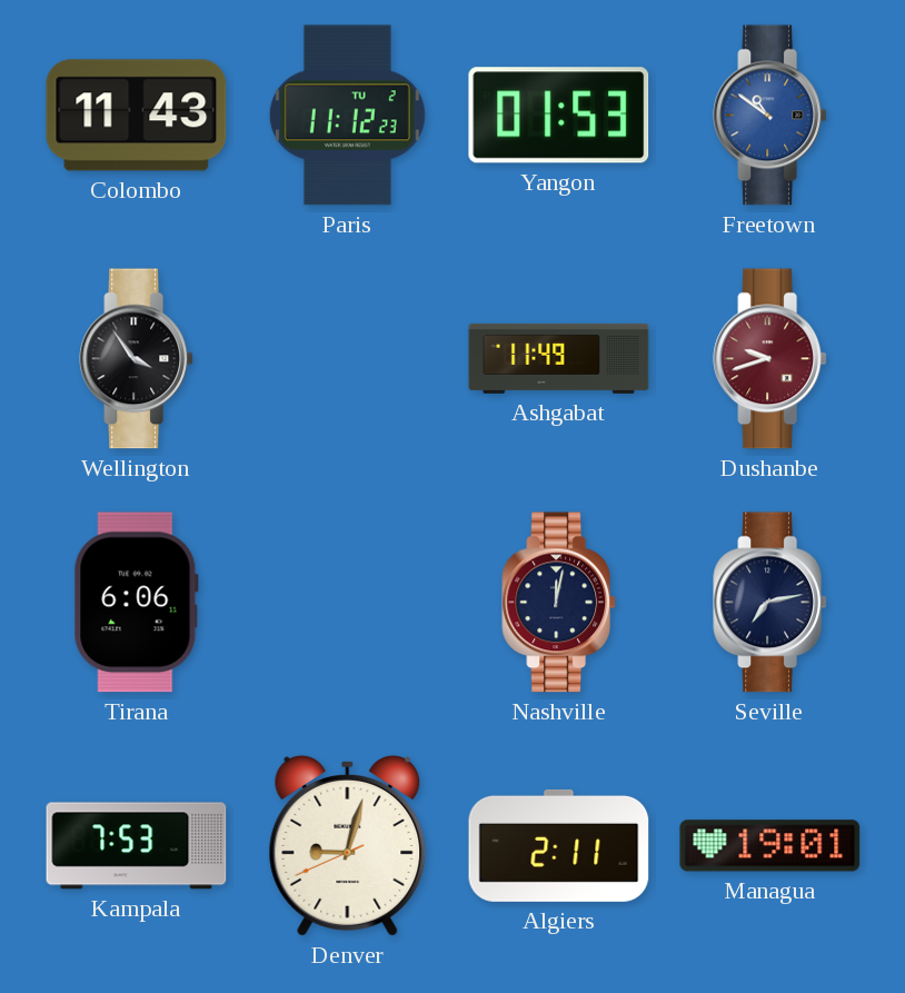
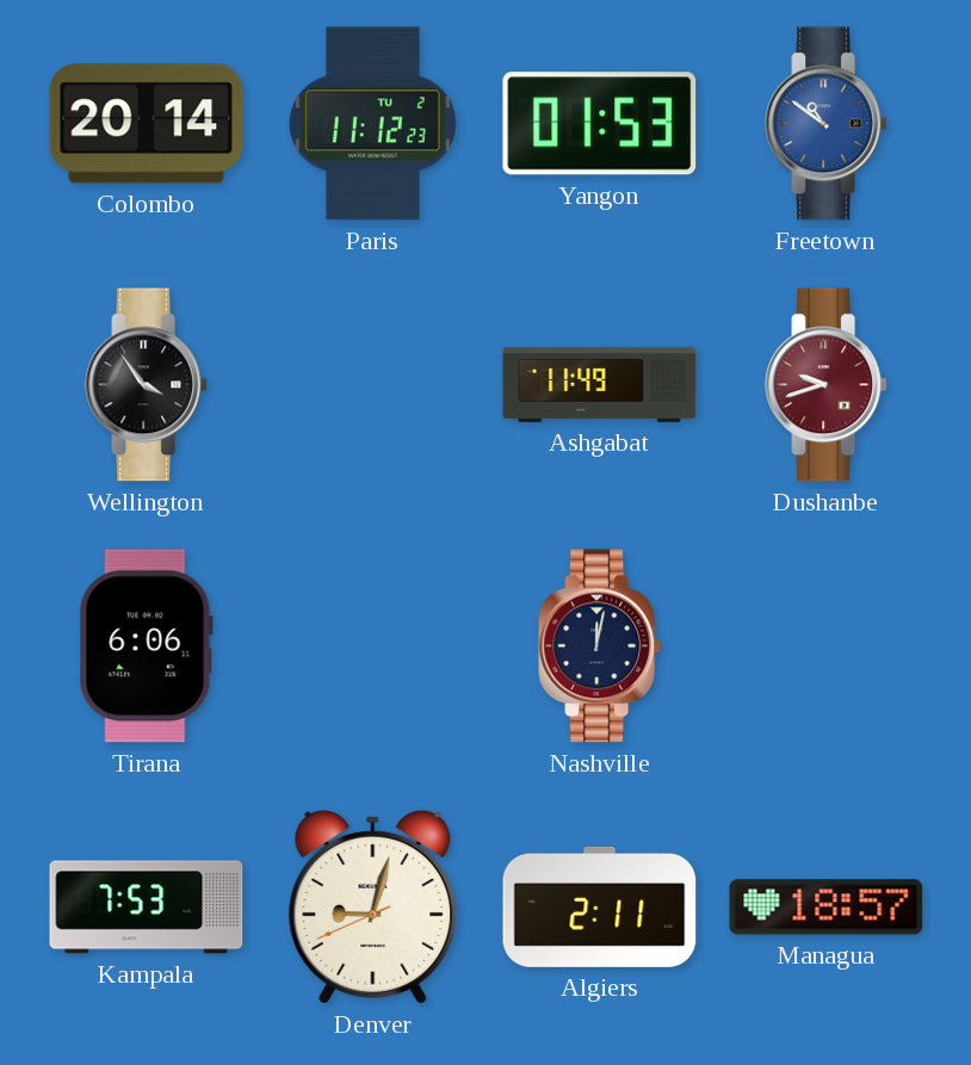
Colombo: 11:43 -> 20:14
Seville: 7:13 -> none
Managua: 19:01 -> 18:57
